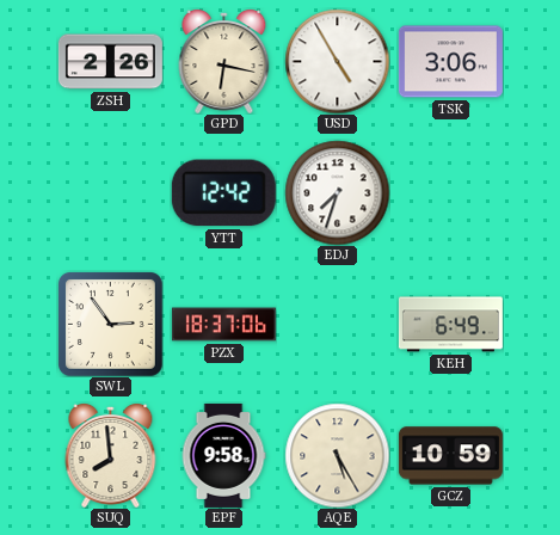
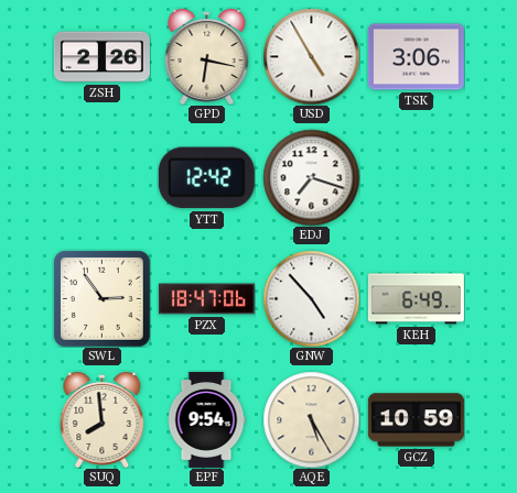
EDJ: 7:33 -> 7:18
PZX: 18:37 -> 18:47
GNW: none -> 4:53
EPF: 9:58 -> 9:54
